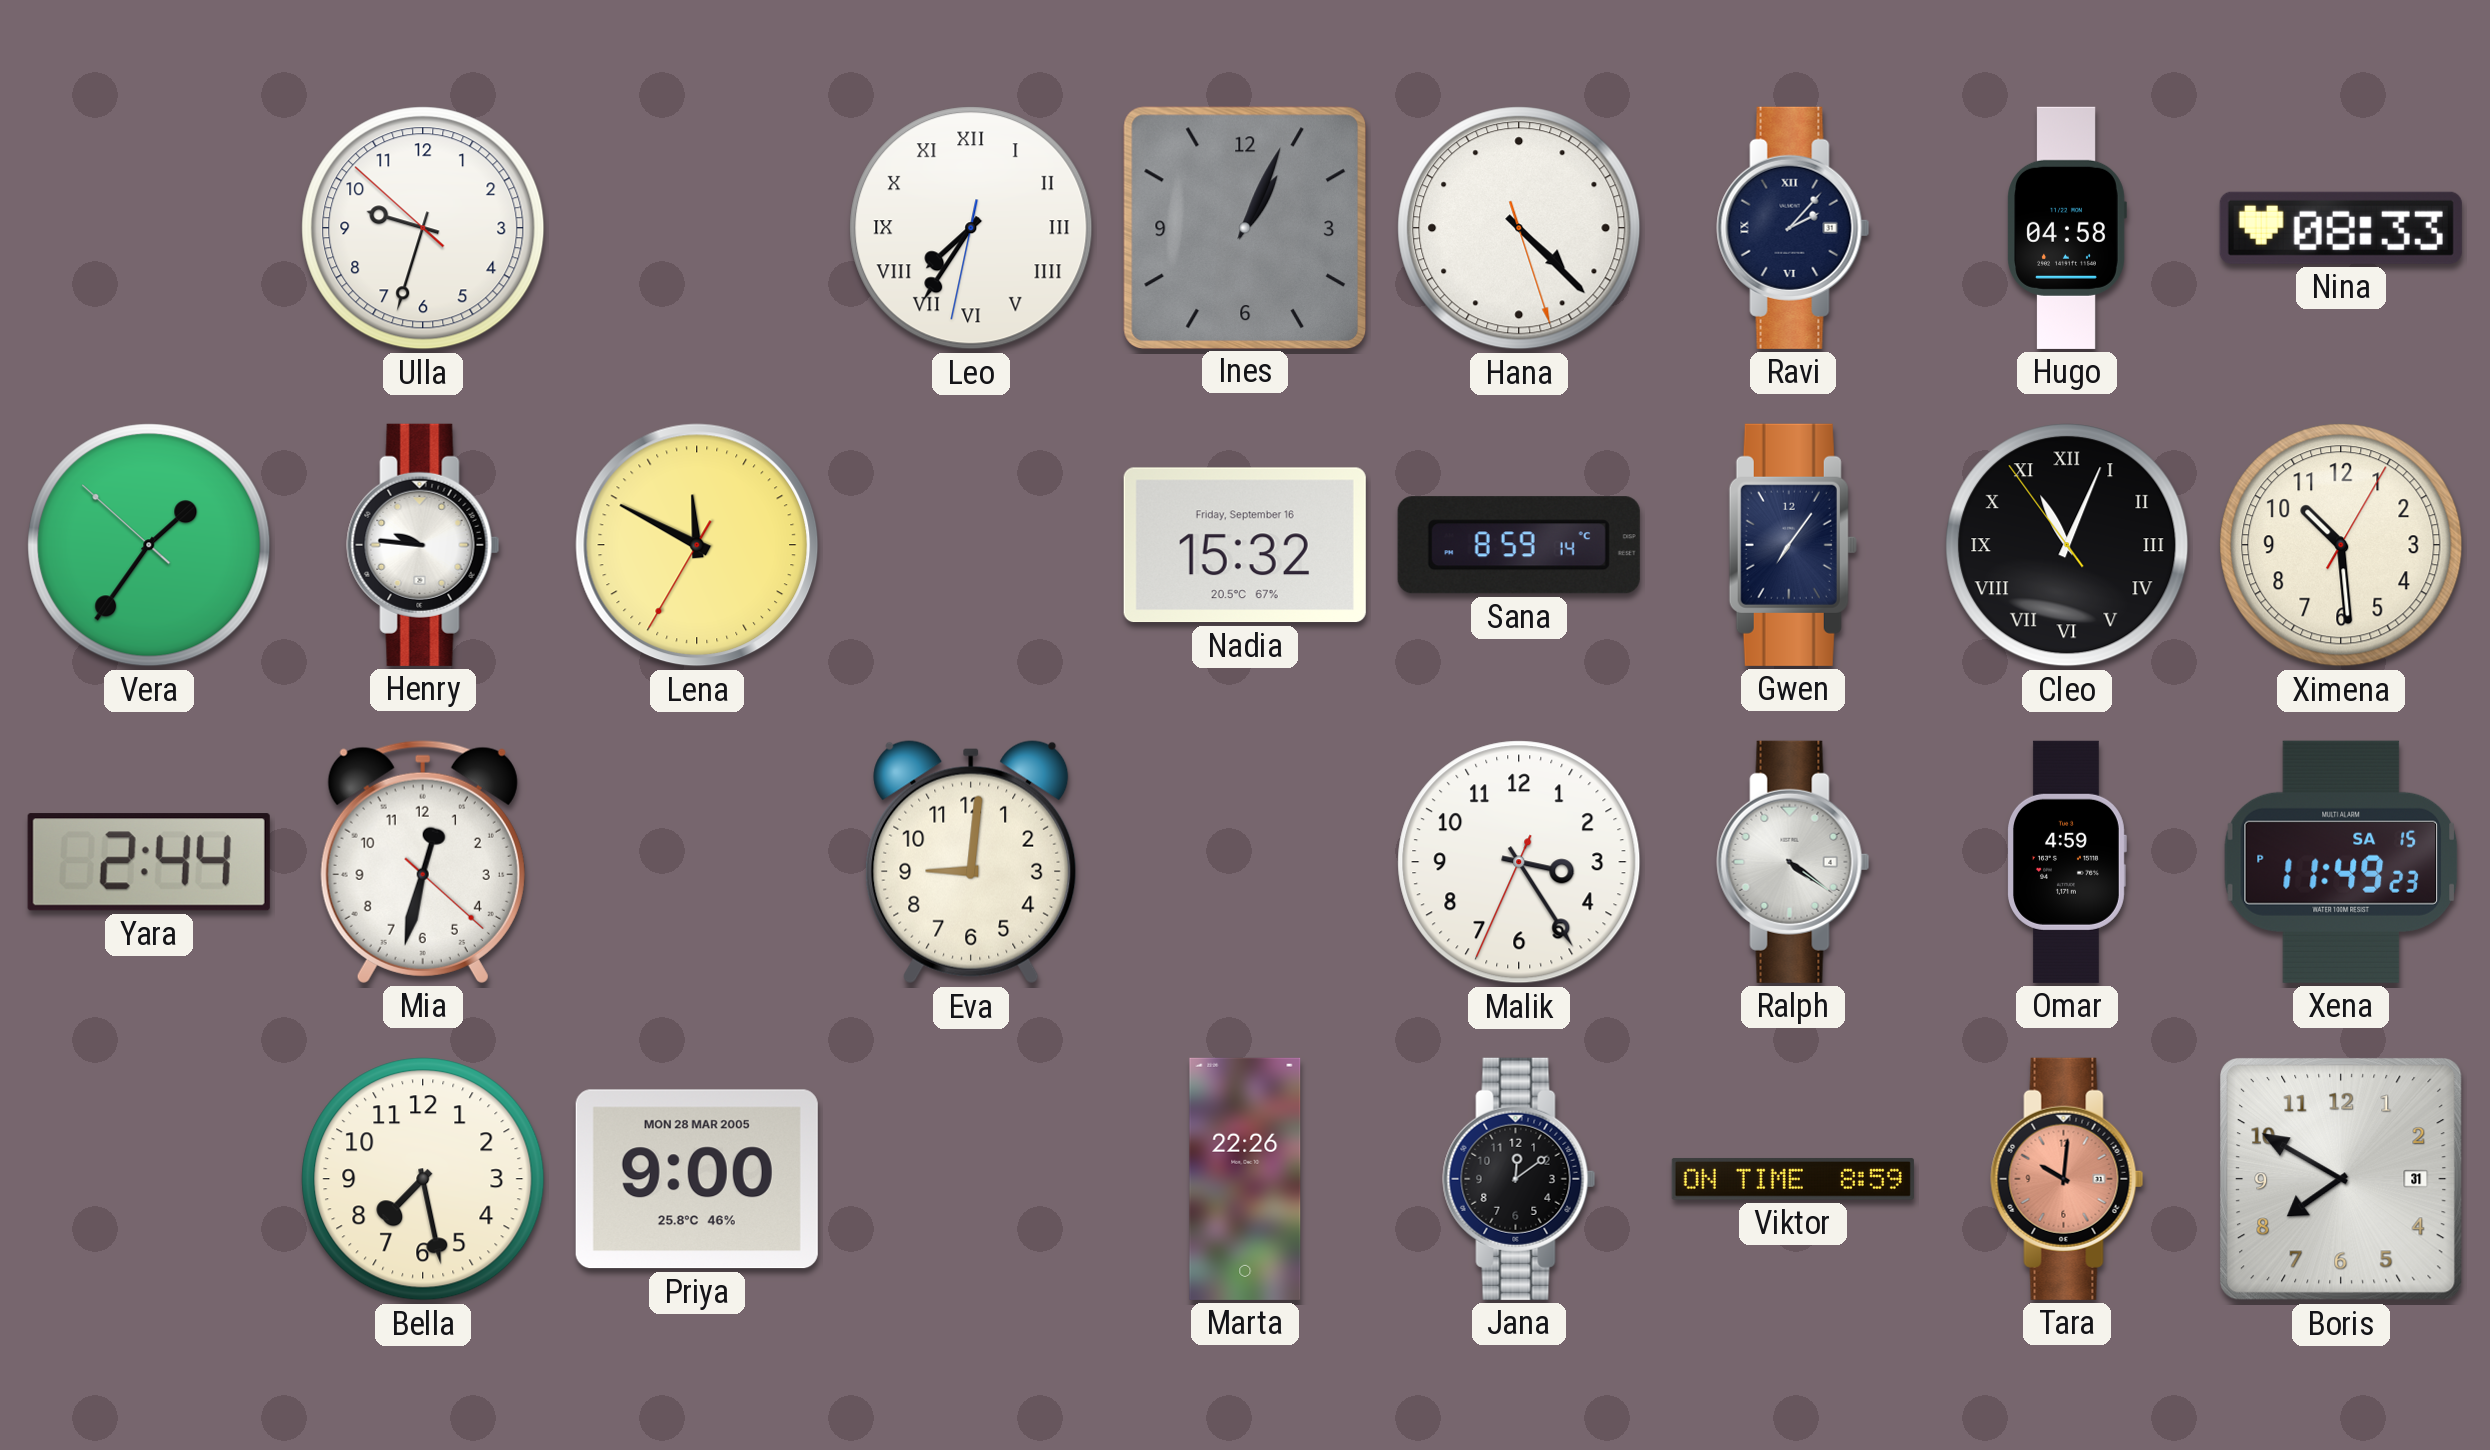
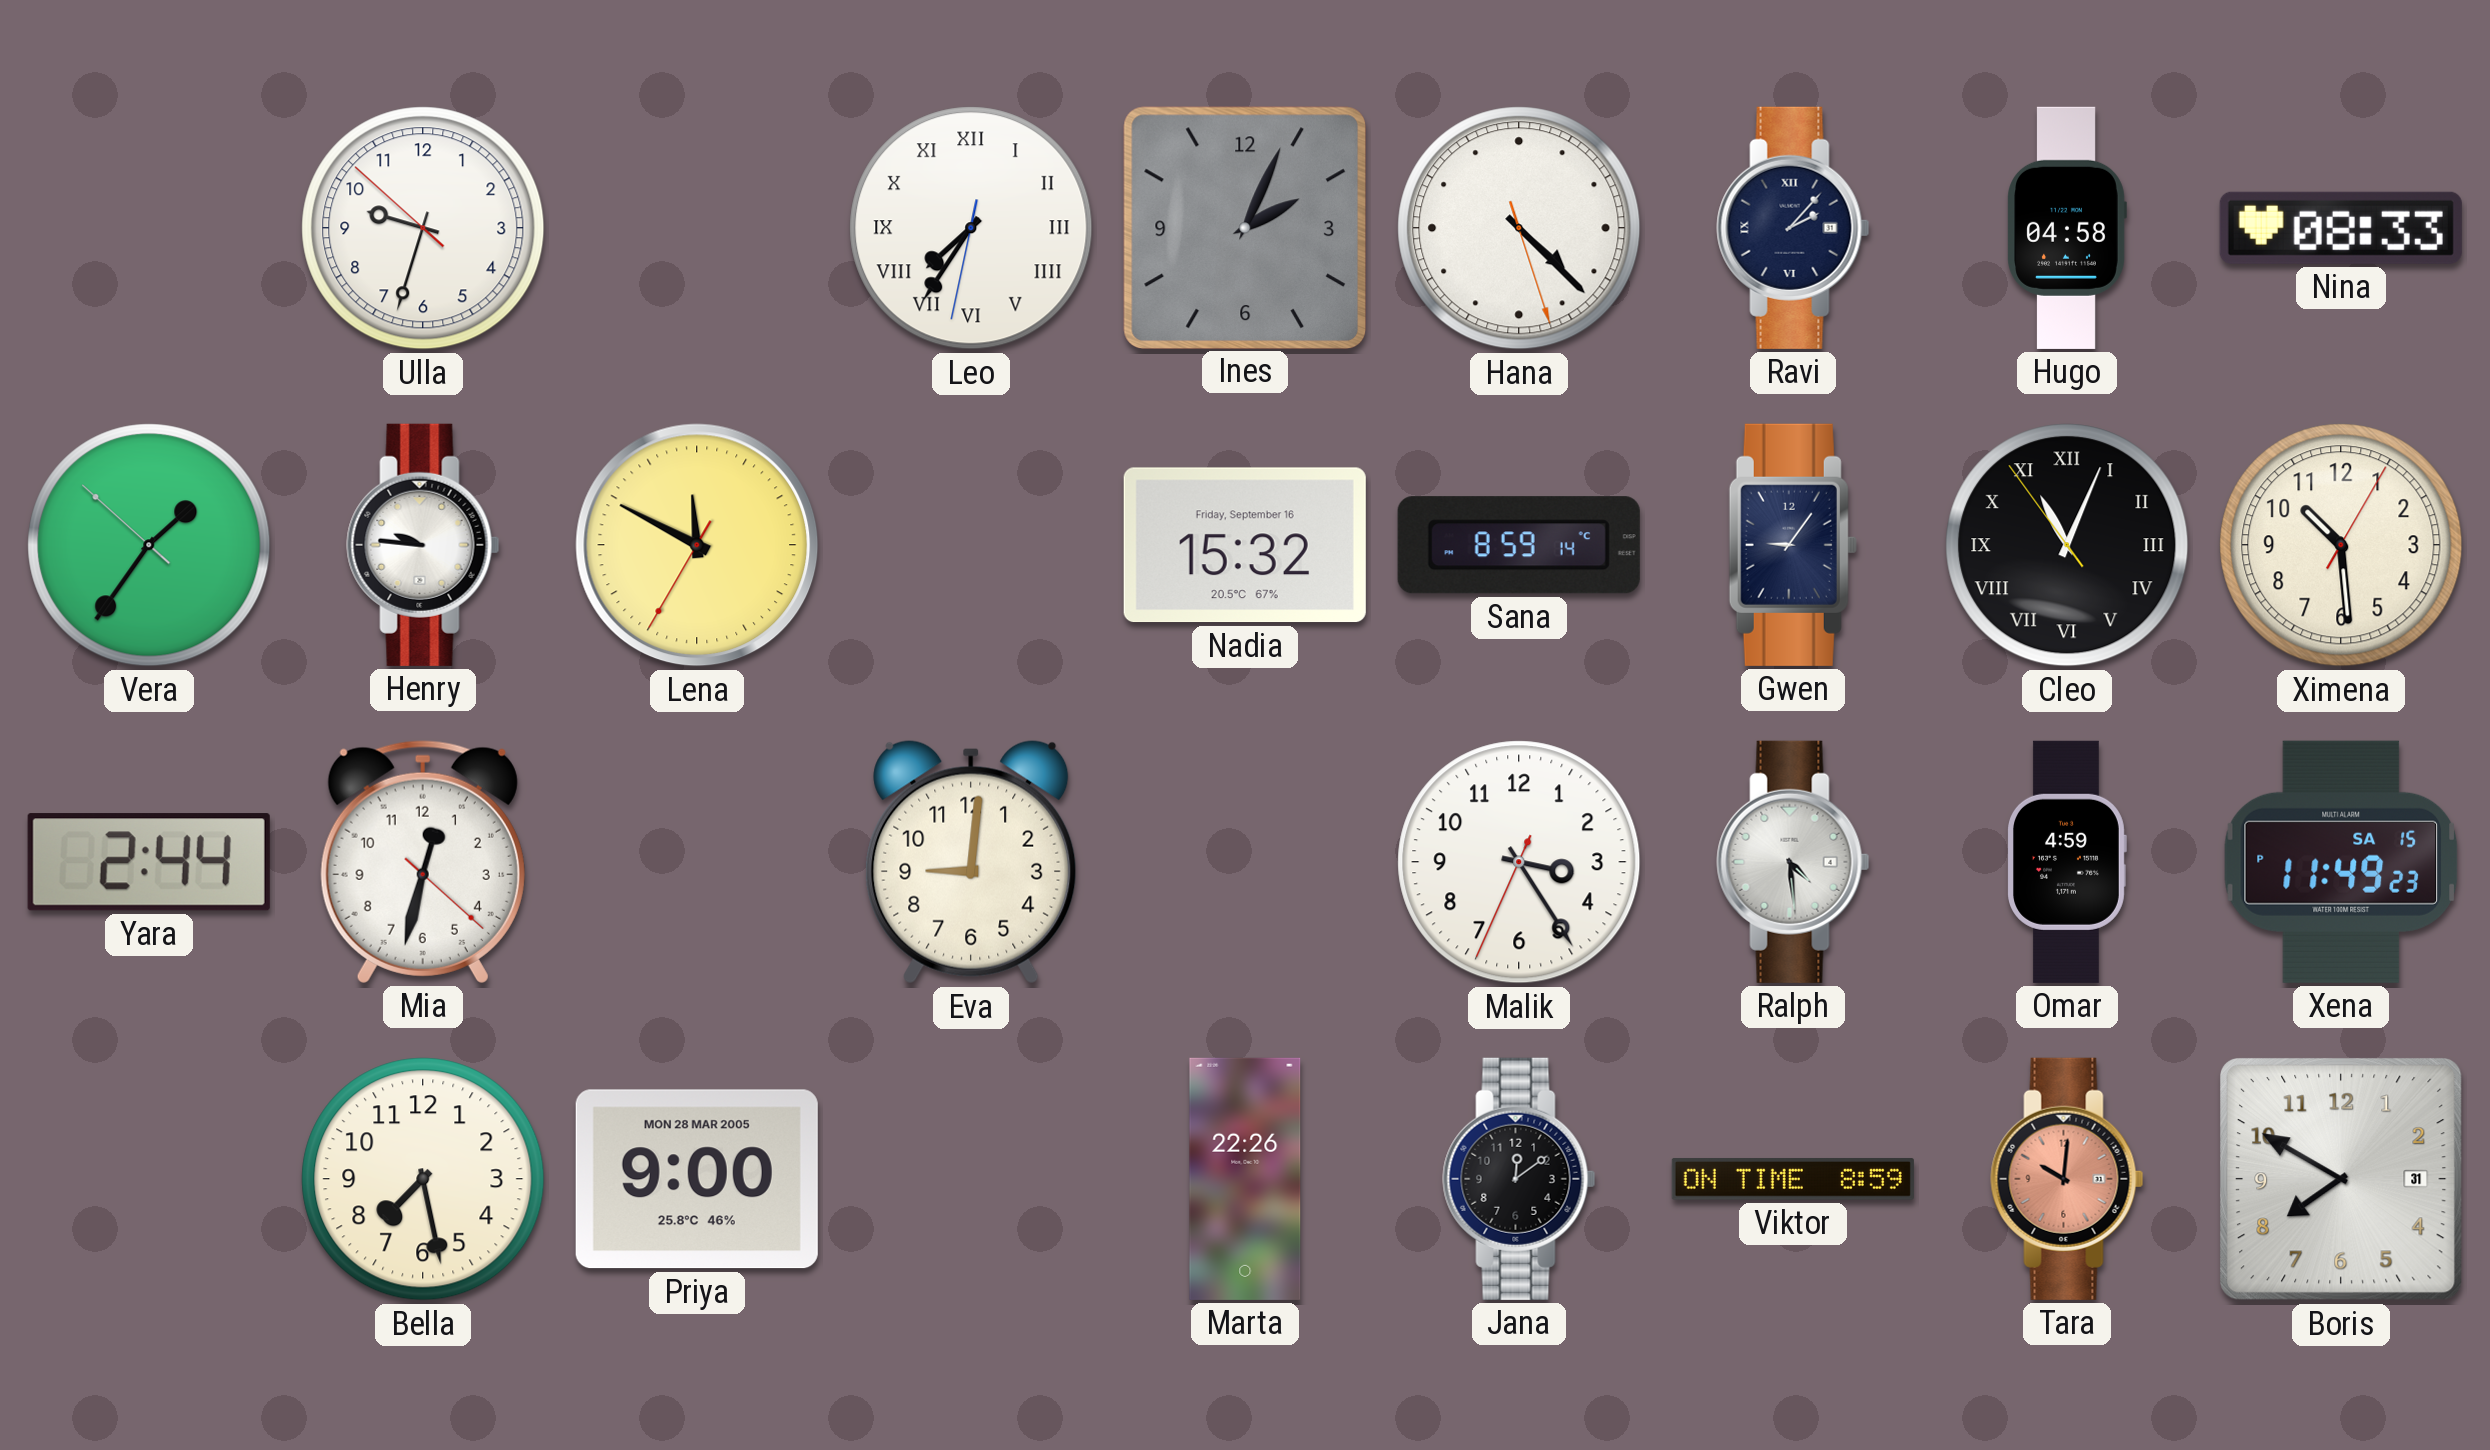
Ines: 1:04 -> 2:04
Gwen: 7:06 -> 9:06
Ralph: 4:21 -> 4:29
